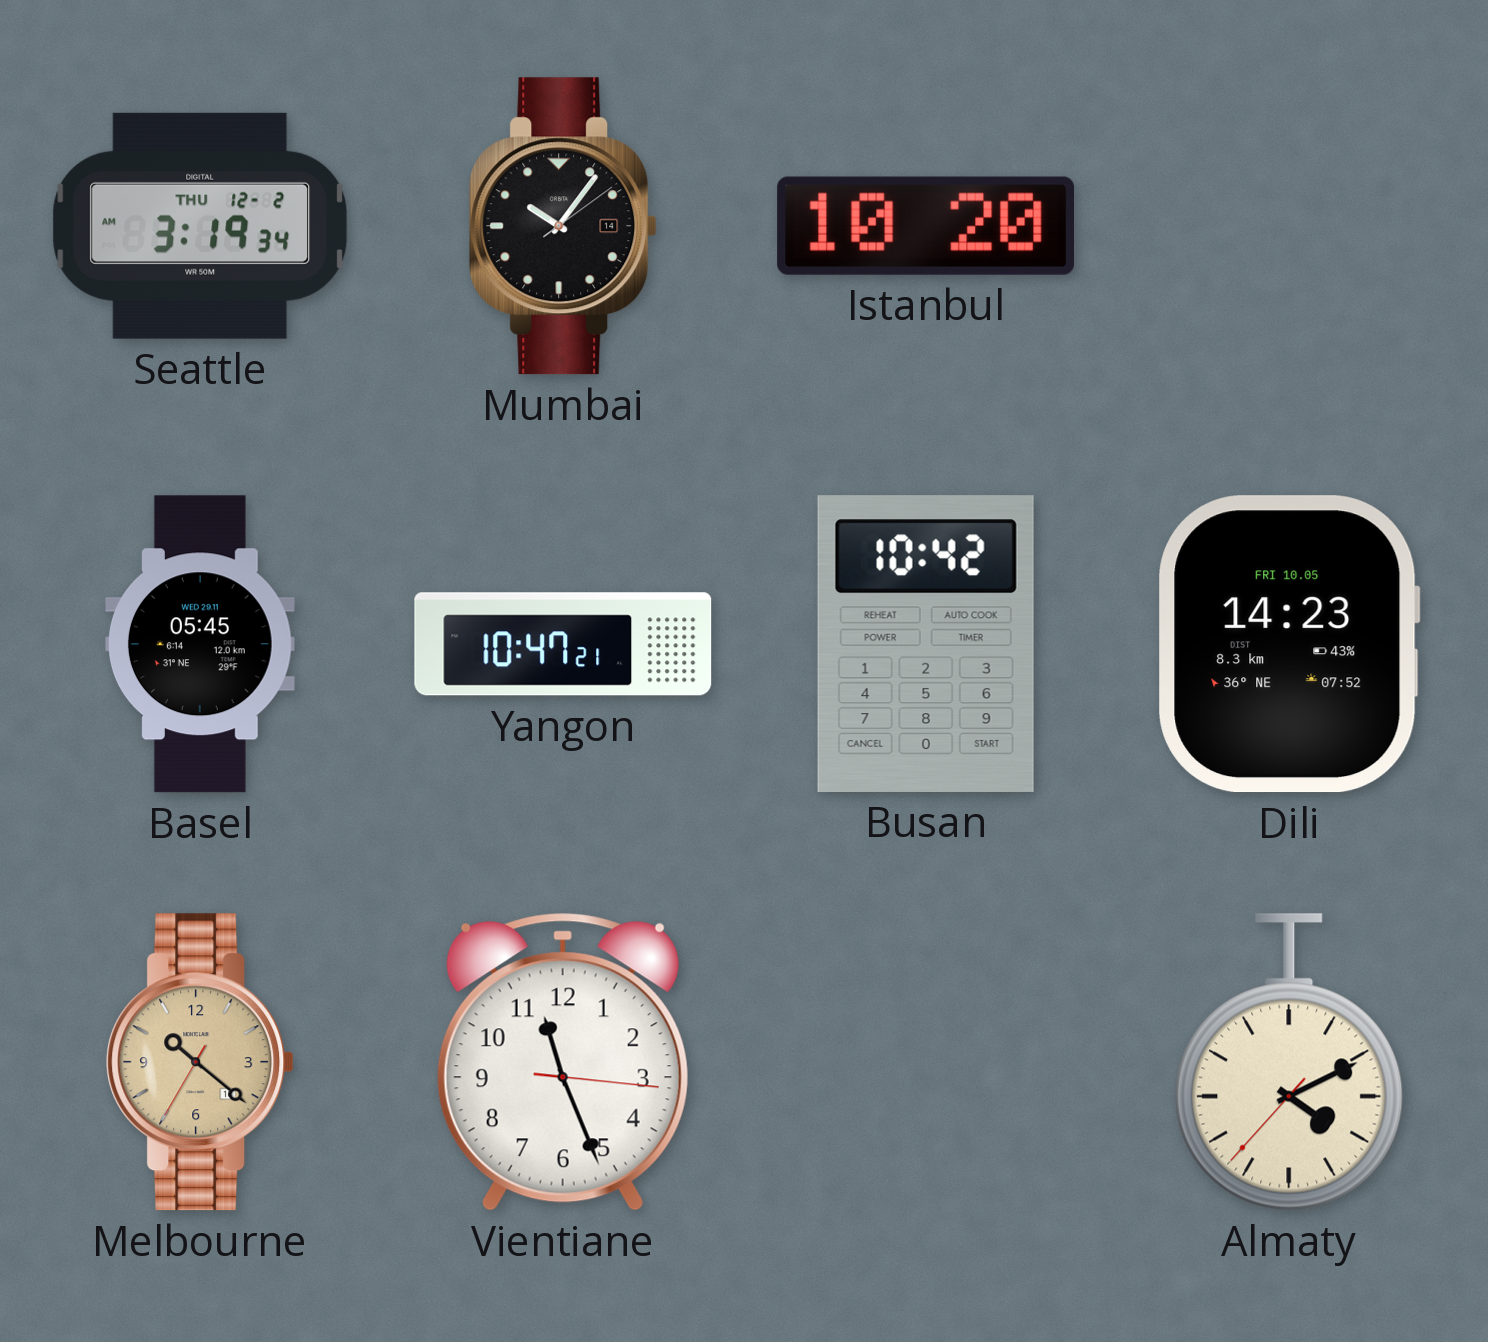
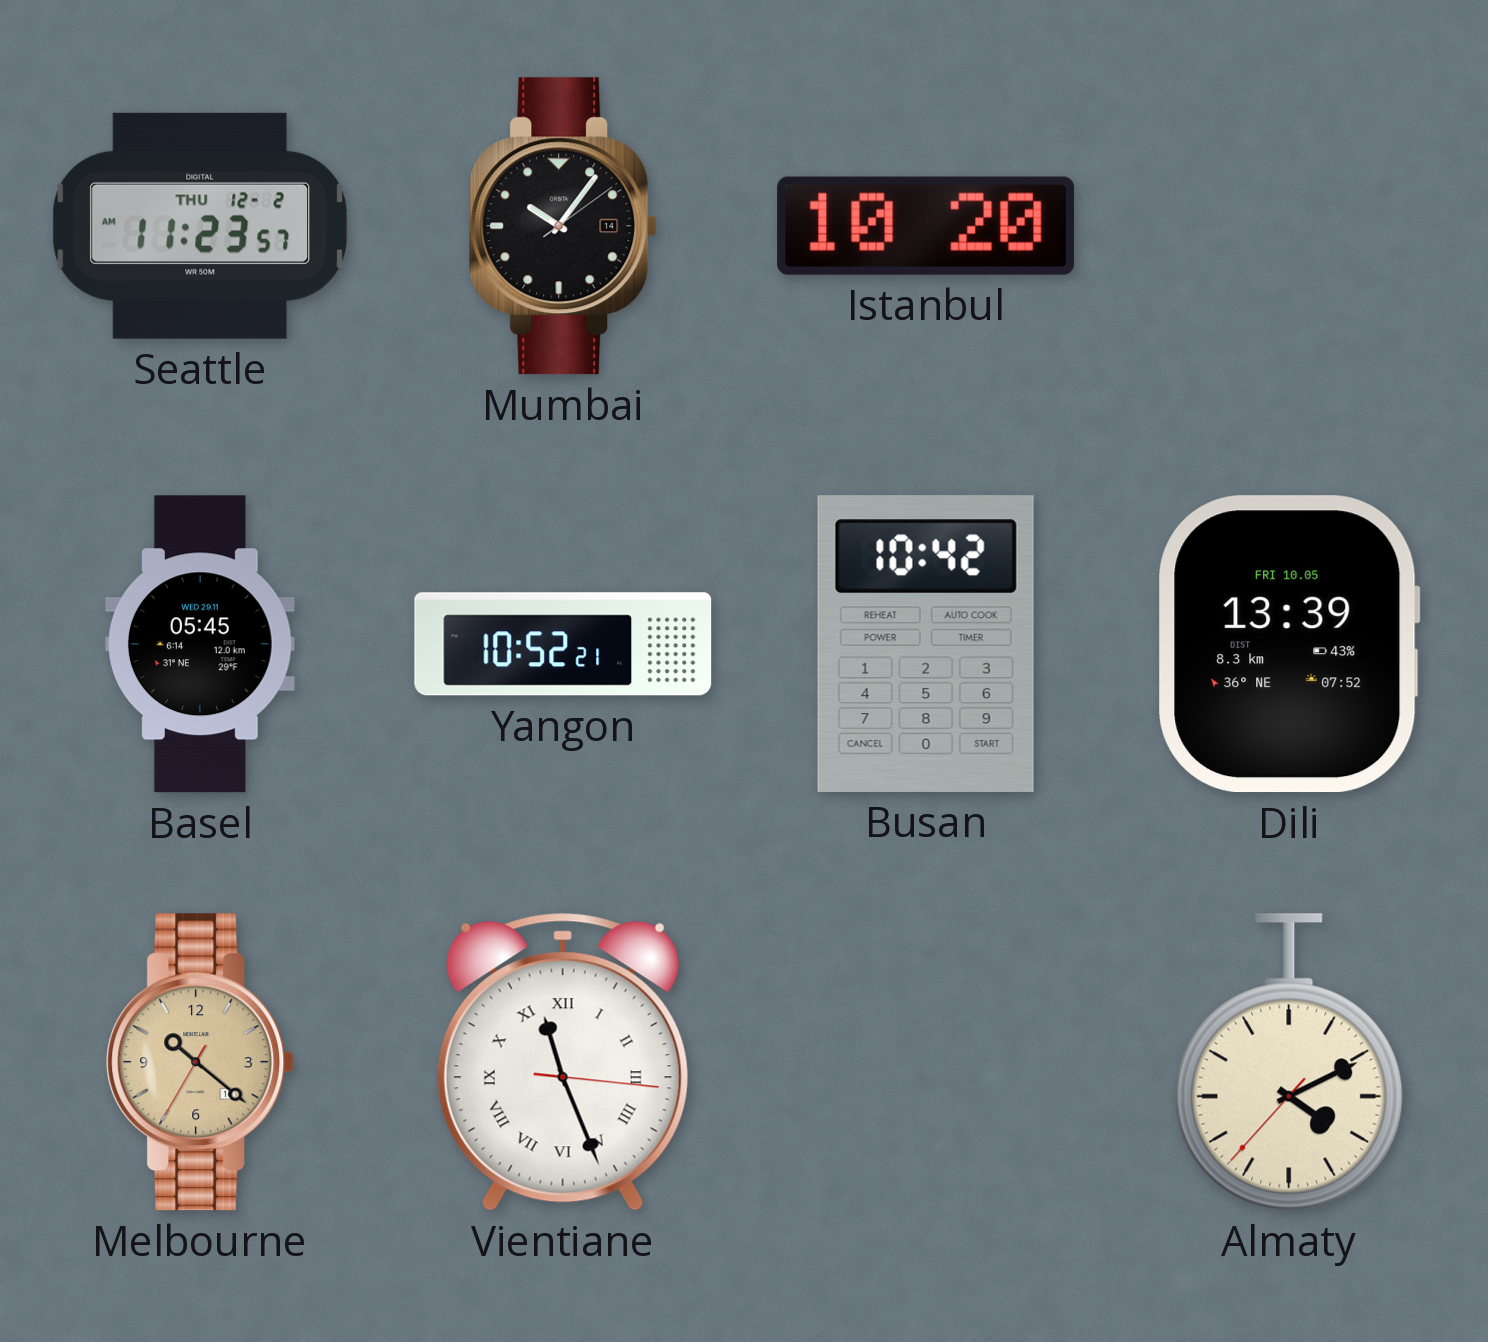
Seattle: 3:19 -> 11:23
Yangon: 10:47 -> 10:52
Dili: 14:23 -> 13:39
Vientiane numerals: Arabic -> Roman
